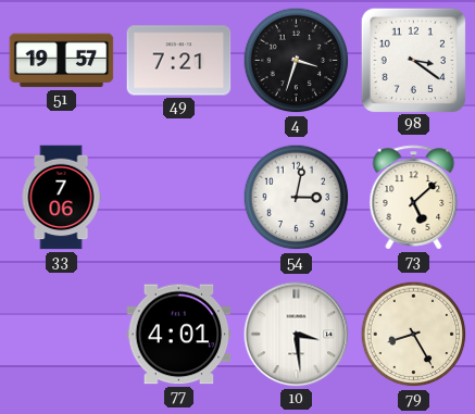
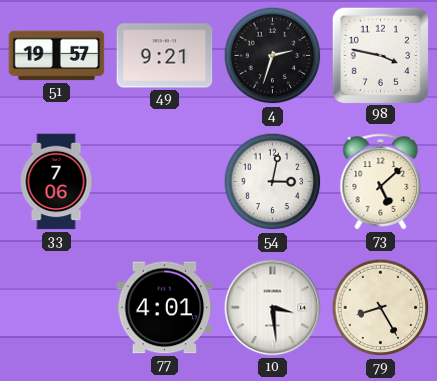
49: 7:21 -> 9:21
4: 3:33 -> 2:33
98: 3:21 -> 3:47
